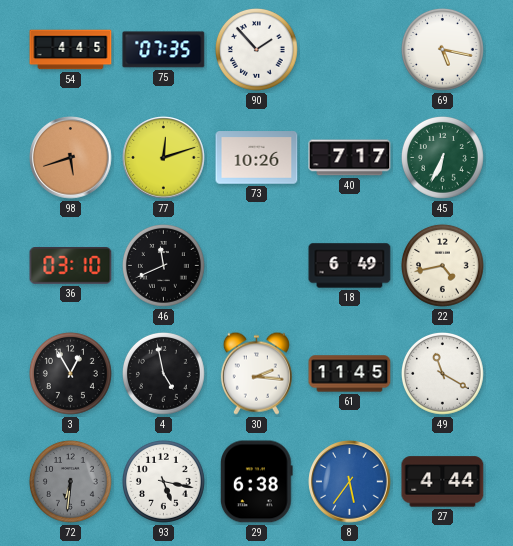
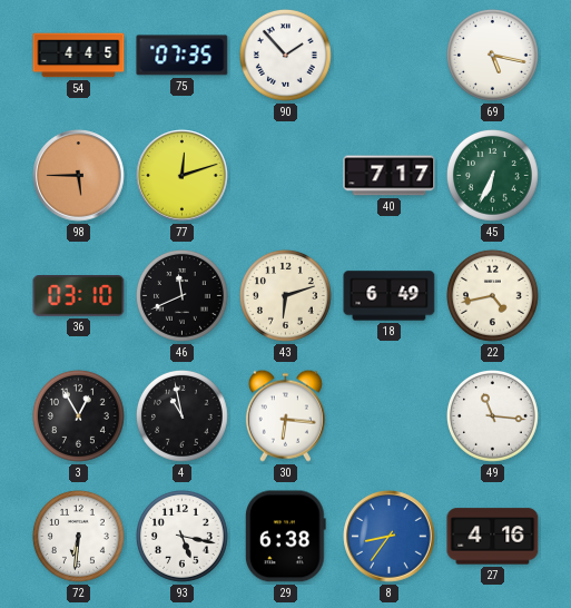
98: 5:42 -> 5:45
73: 10:26 -> none
43: none -> 6:12
4: 4:58 -> 10:58
30: 2:16 -> 6:16
61: 11:45 -> none
49: 11:20 -> 11:16
72 dial: grey -> white
8: 5:36 -> 8:36
27: 4:44 -> 4:16
